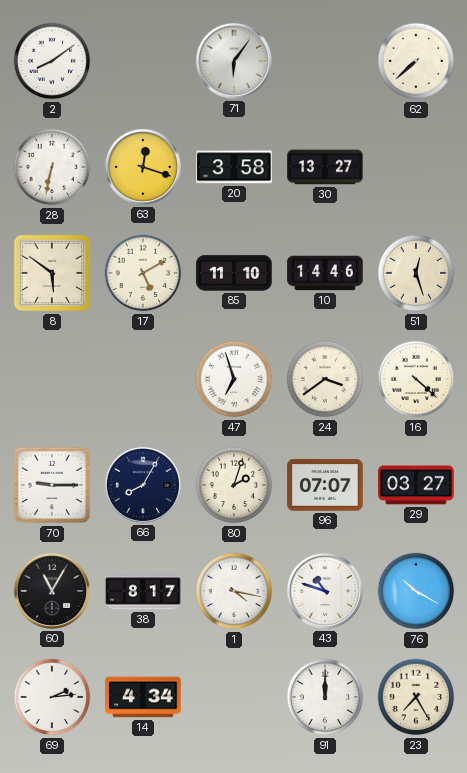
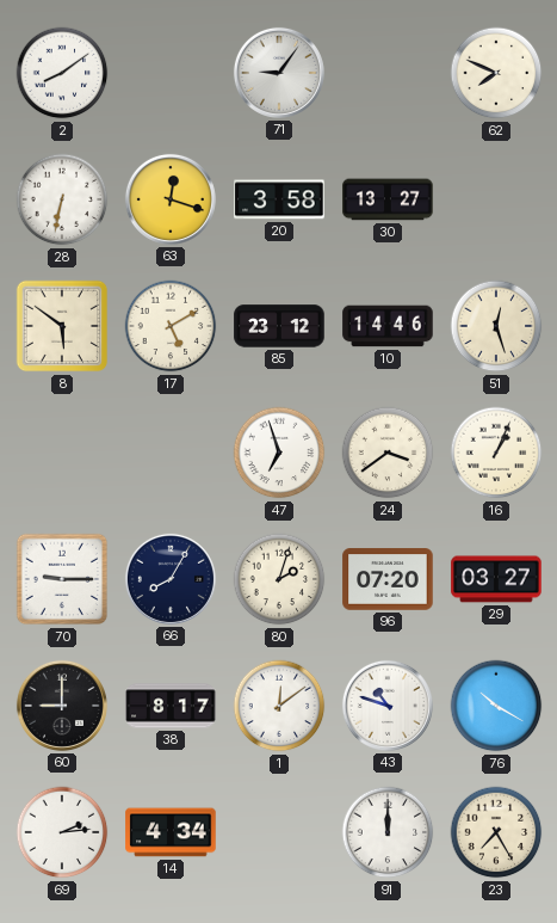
71: 6:06 -> 9:06
62: 7:38 -> 7:49
85: 11:10 -> 23:12
16: 4:22 -> 1:04
96: 07:07 -> 07:20
60: 11:05 -> 9:00
1: 4:17 -> 12:09
